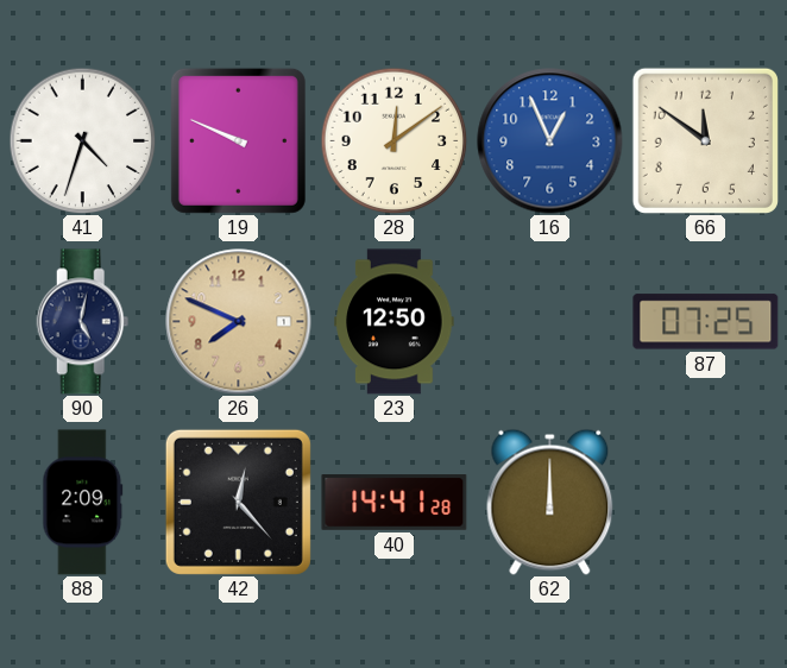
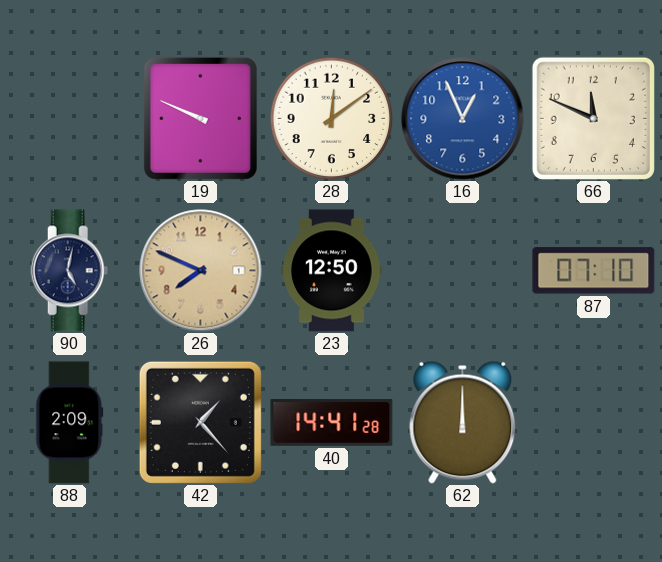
41: 4:33 -> none
66: 11:51 -> 11:49
87: 07:25 -> 07:10
42: 12:23 -> 1:23
